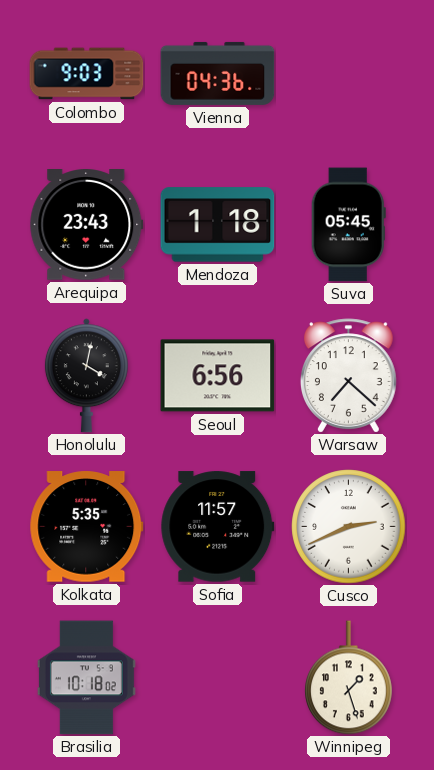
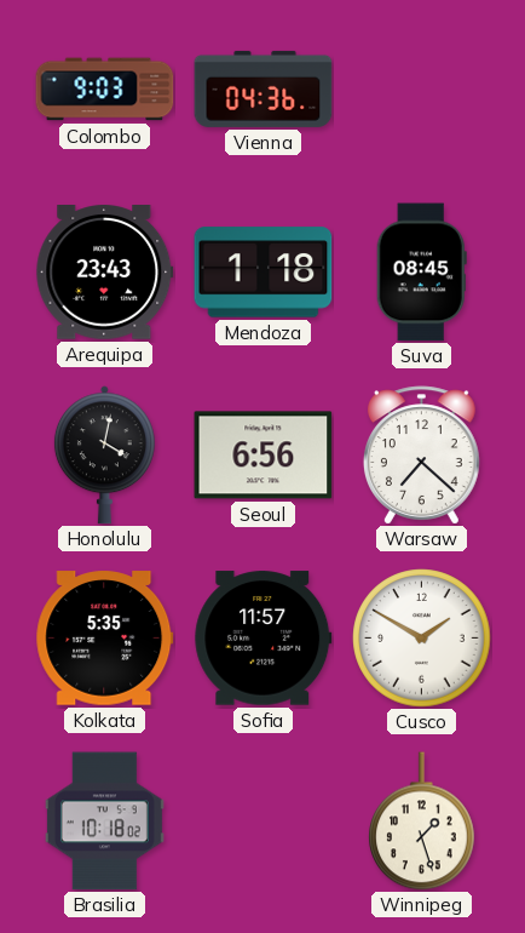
Suva: 05:45 -> 08:45
Cusco: 2:41 -> 1:50
